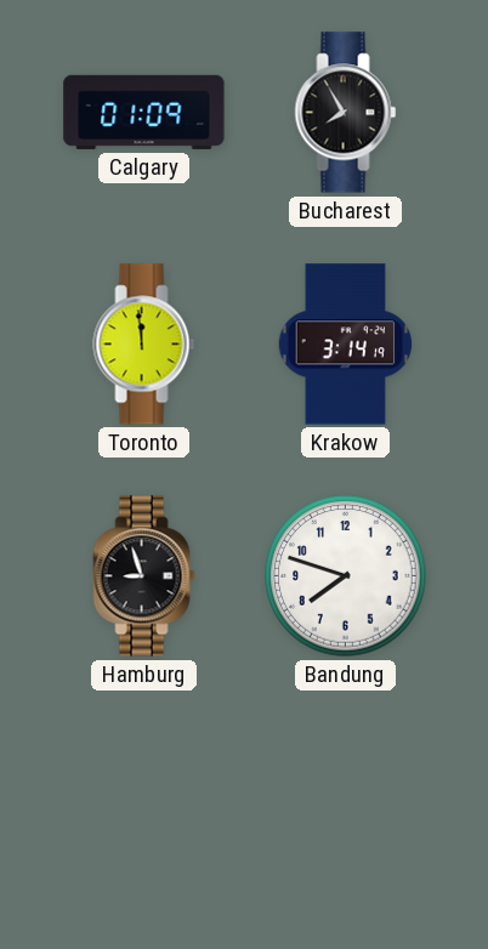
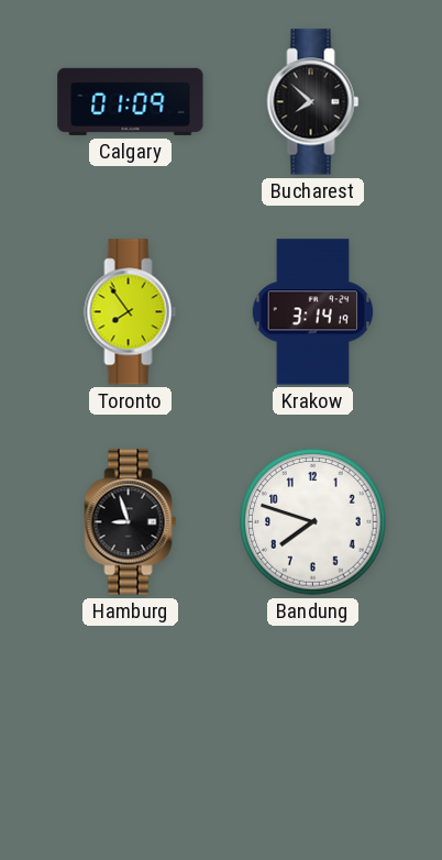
Bucharest: 7:55 -> 7:52
Toronto: 11:59 -> 7:54
